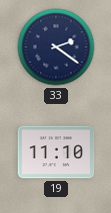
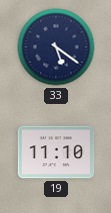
33: 2:21 -> 5:21
